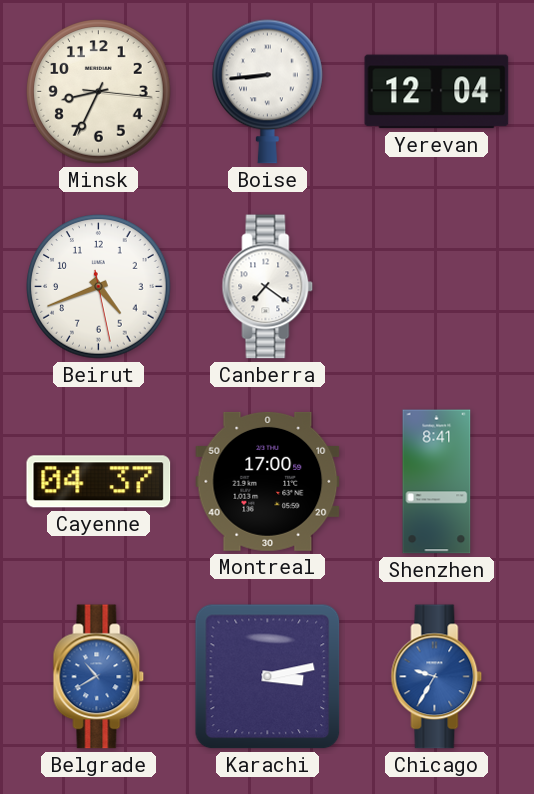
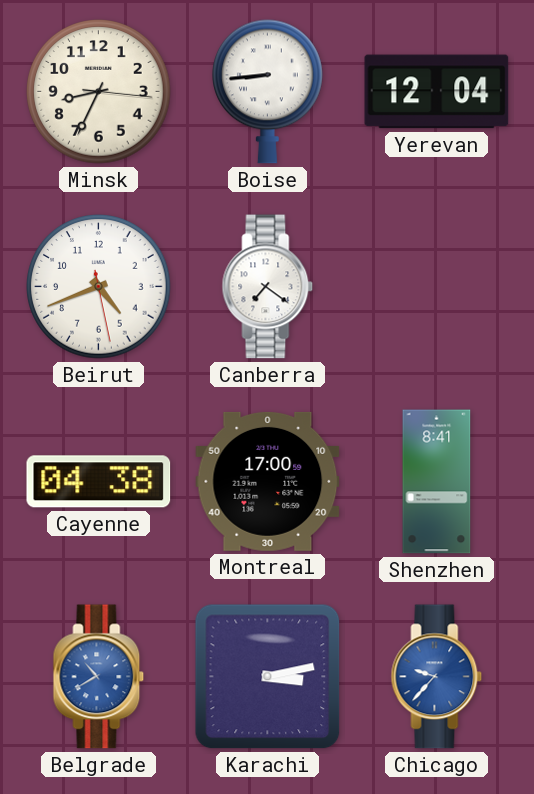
Cayenne: 04:37 -> 04:38
Chicago: 9:35 -> 9:37
